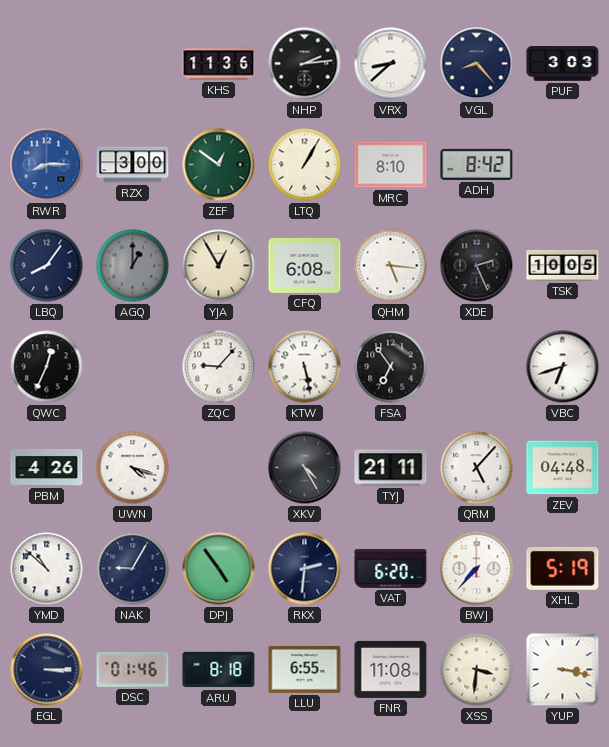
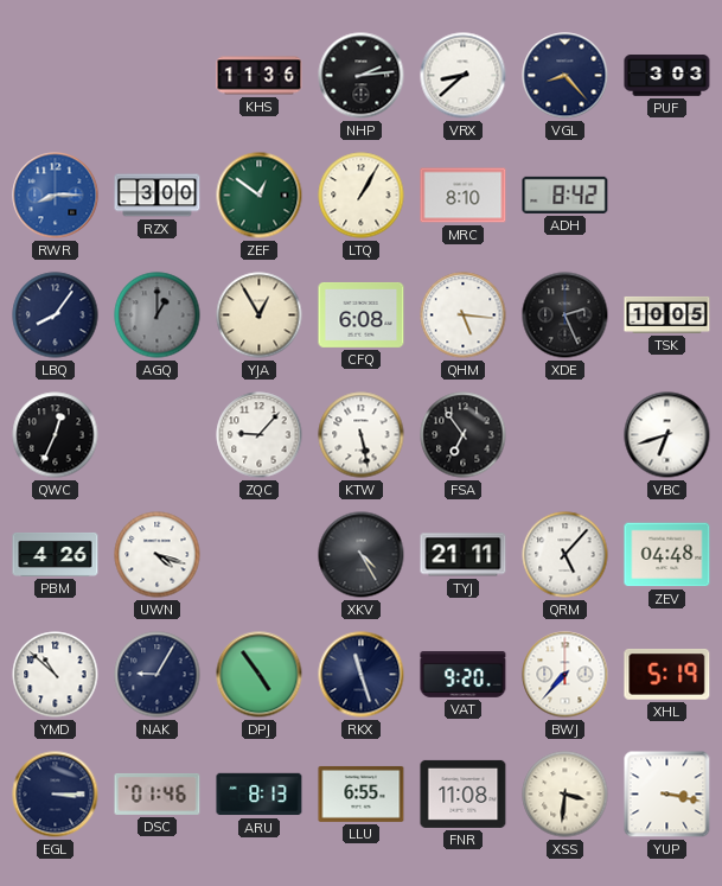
RKX: 2:31 -> 11:27
VAT: 6:20 -> 9:20
ARU: 8:18 -> 8:13
